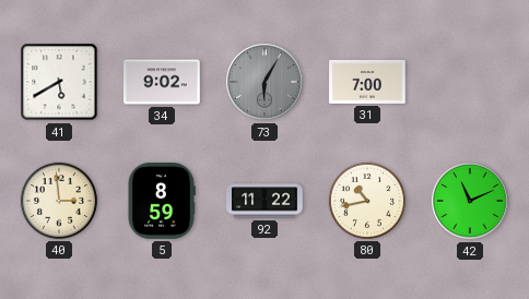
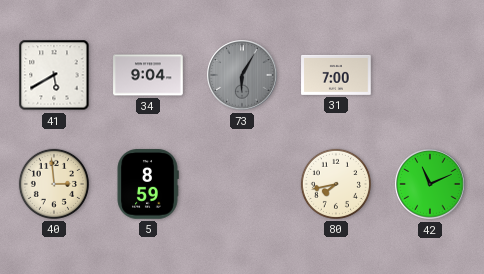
34: 9:02 -> 9:04
92: 11:22 -> none
80: 10:43 -> 7:43
